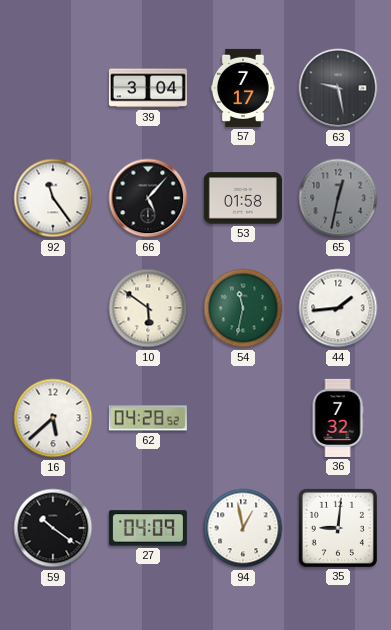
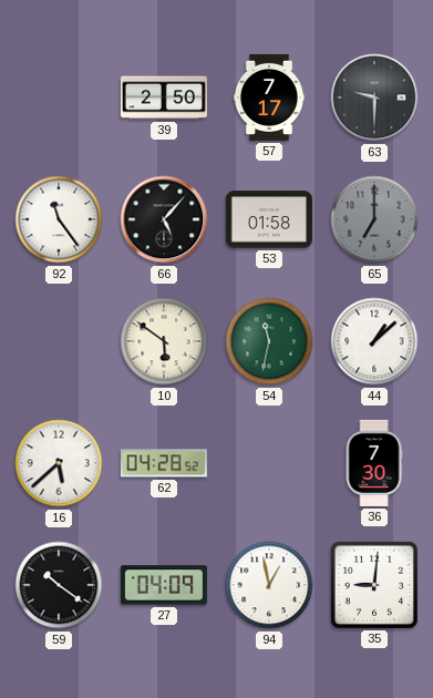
39: 3:04 -> 2:50
63: 9:28 -> 9:30
65: 12:32 -> 7:00
44: 1:44 -> 1:08
36: 7:32 -> 7:30
